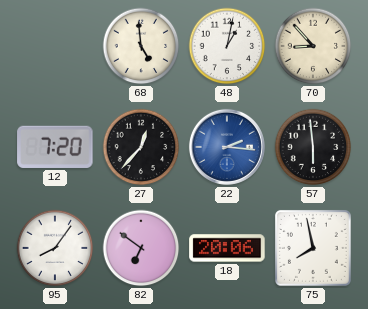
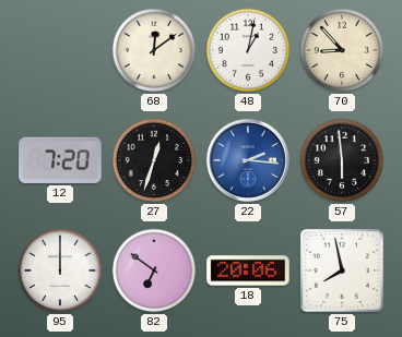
68: 4:59 -> 12:09
27: 12:37 -> 12:33
95: 8:06 -> 12:00
